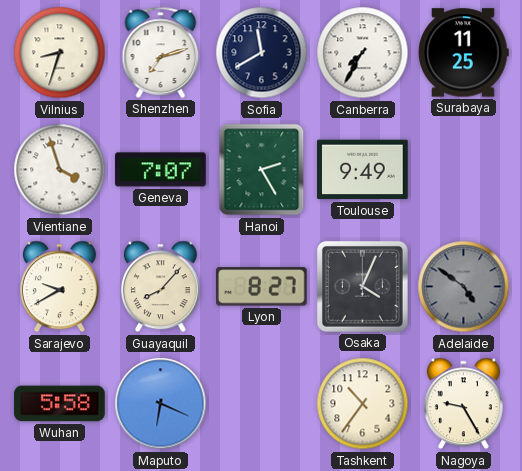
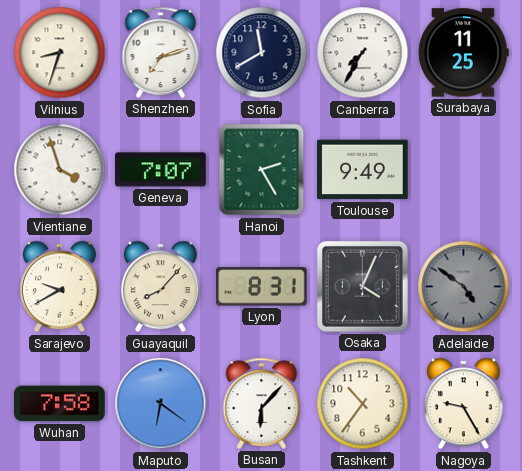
Lyon: 8:27 -> 8:31
Wuhan: 5:58 -> 7:58
Maputo: 6:19 -> 6:21
Busan: none -> 6:07
